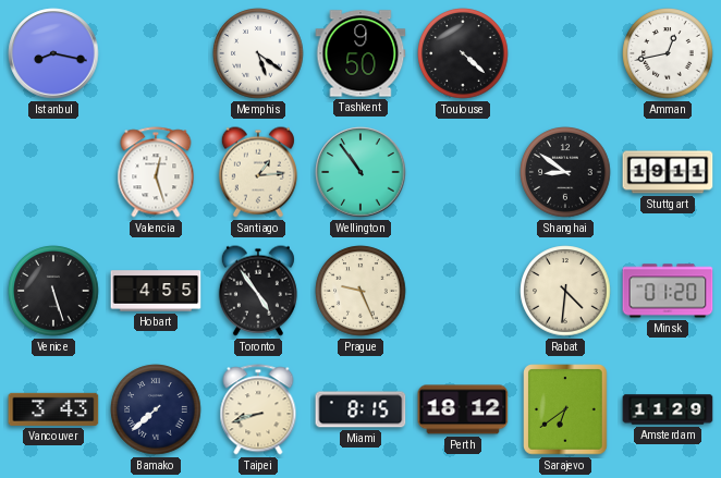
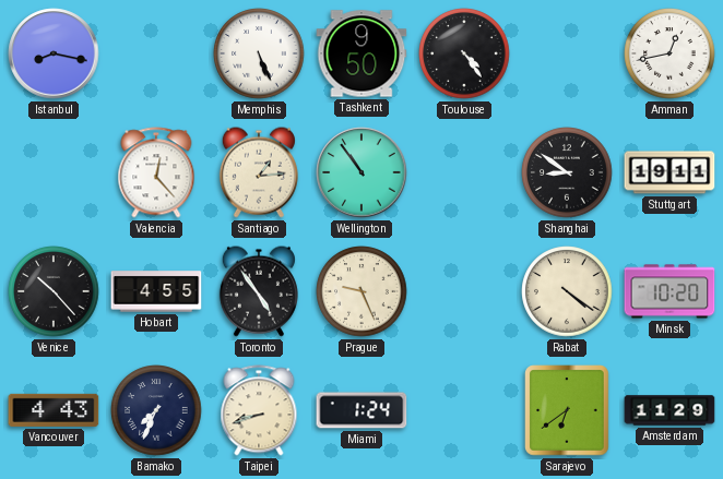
Memphis: 5:21 -> 5:26
Toulouse: 4:22 -> 4:24
Valencia: 12:27 -> 12:23
Venice: 5:27 -> 10:23
Rabat: 4:31 -> 4:21
Minsk: 01:20 -> 10:20
Vancouver: 3:43 -> 4:43
Bamako: 7:38 -> 7:34
Miami: 8:15 -> 1:24
Perth: 18:12 -> none
